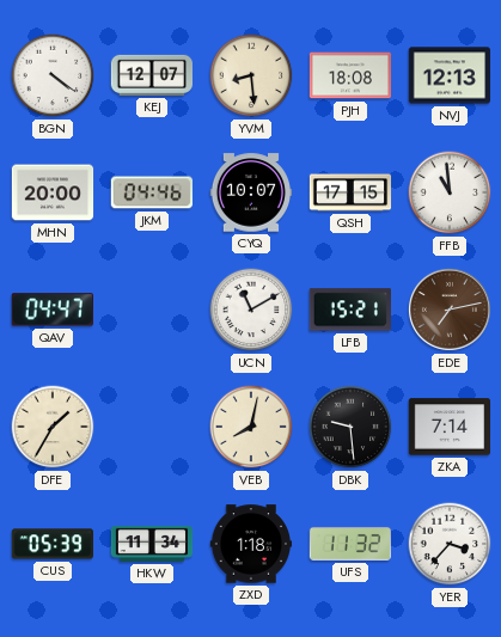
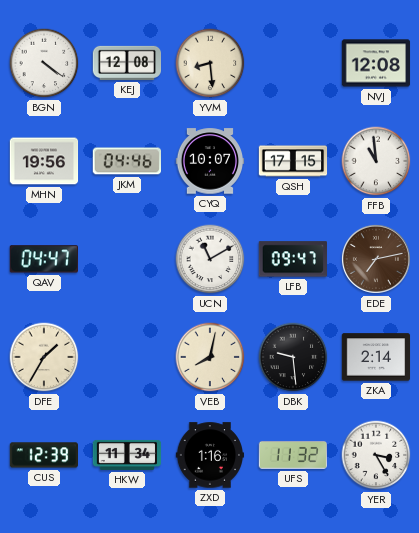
KEJ: 12:07 -> 12:08
PJH: 18:08 -> none
NVJ: 12:13 -> 12:08
MHN: 20:00 -> 19:56
LFB: 15:21 -> 09:47
ZKA: 7:14 -> 2:14
CUS: 05:39 -> 12:39
ZXD: 1:18 -> 1:16
YER: 3:37 -> 3:25
